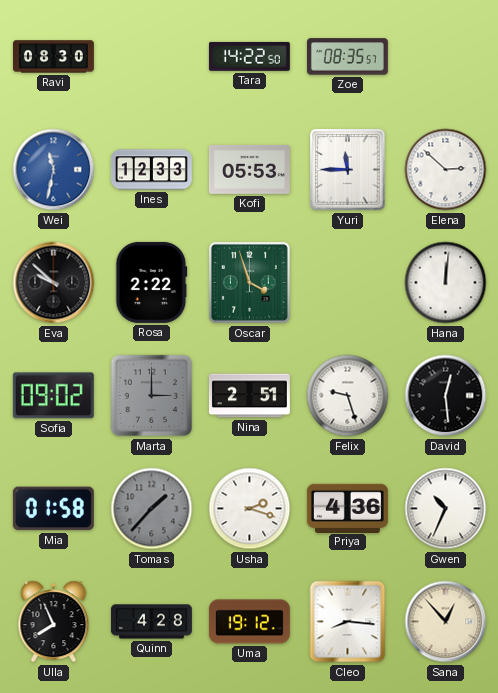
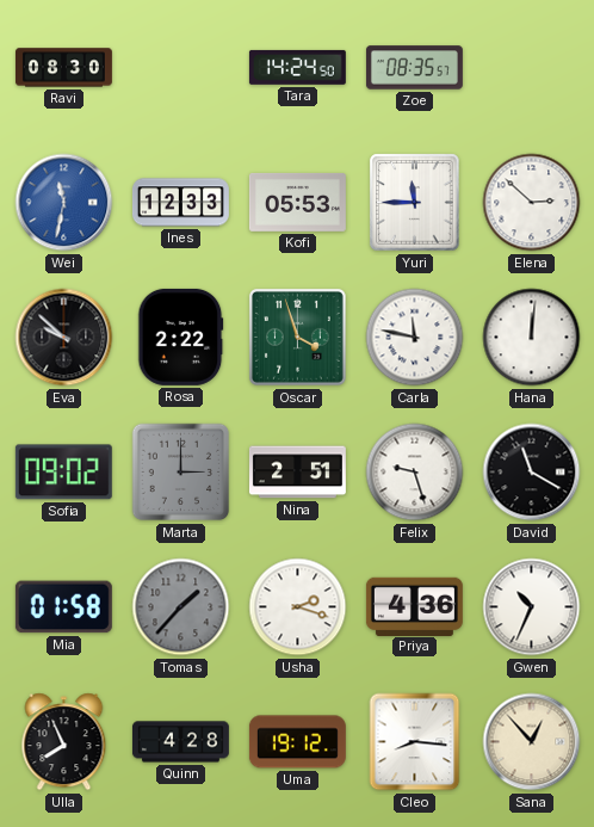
Tara: 14:22 -> 14:24
Carla: none -> 11:47
David: 12:29 -> 11:20
